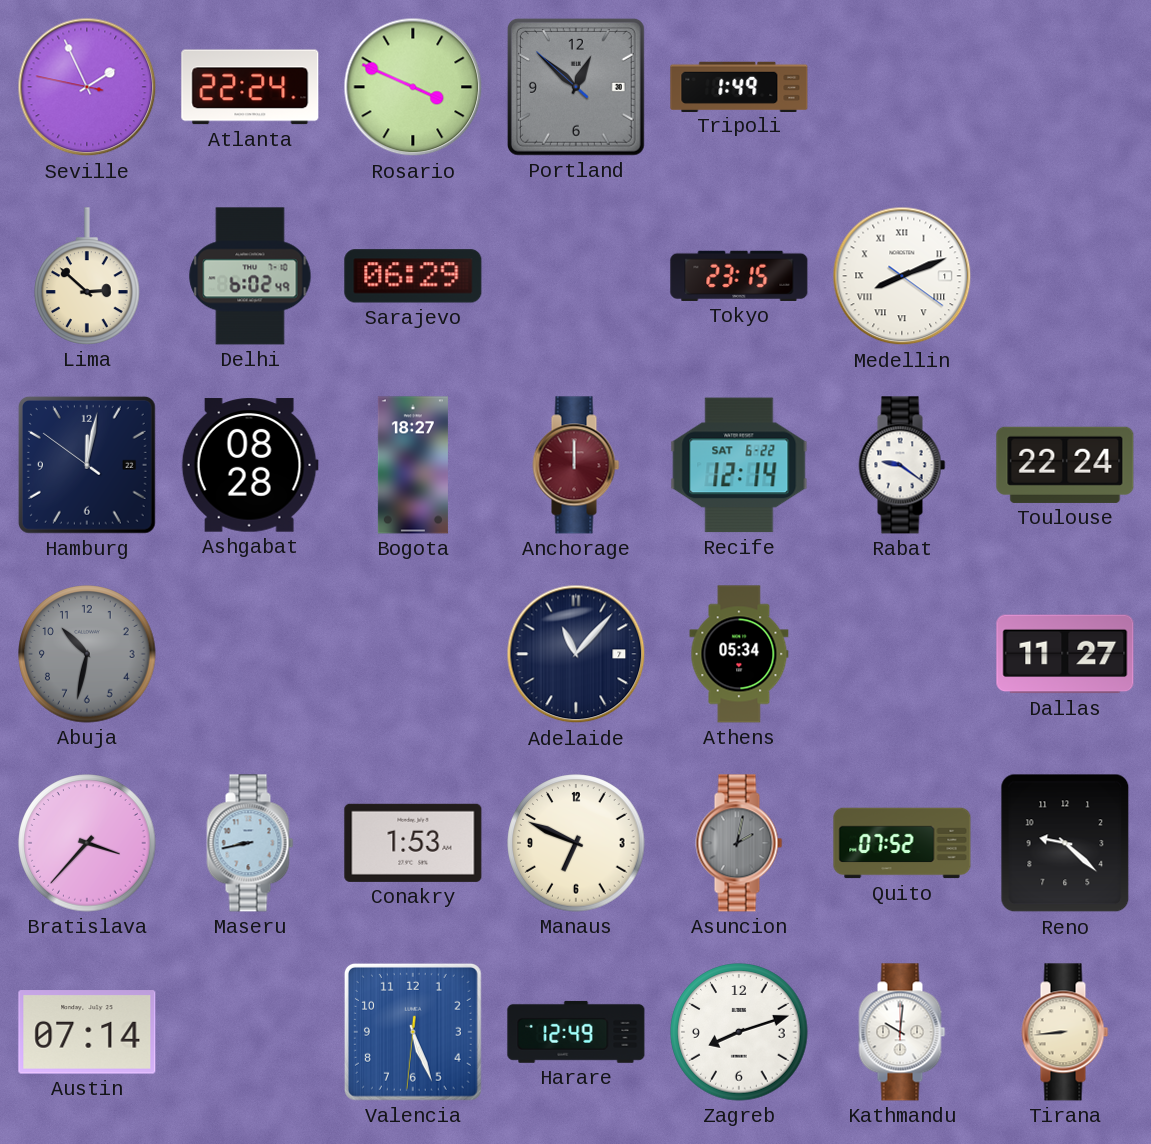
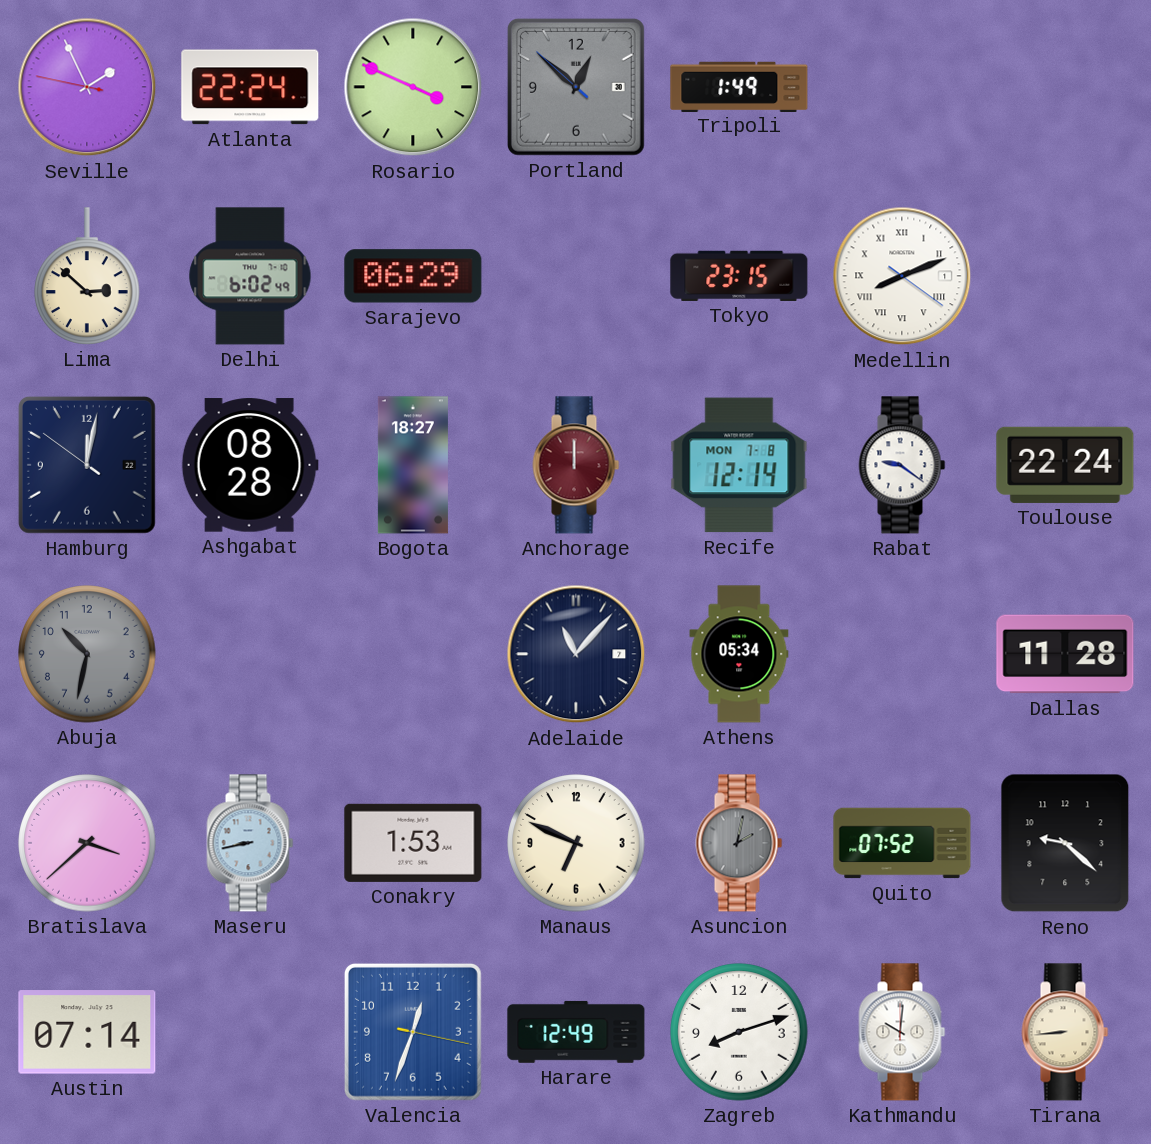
Recife date: SAT 6-22 -> MON 7-8
Dallas: 11:27 -> 11:28
Bratislava: 3:37 -> 3:38
Valencia: 5:26 -> 12:33
